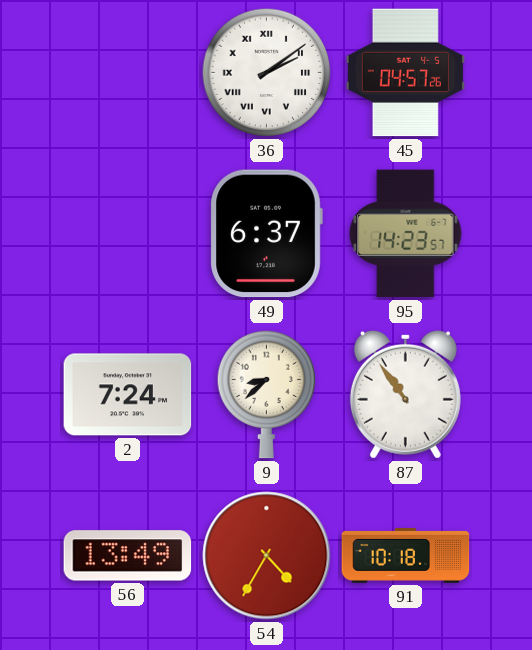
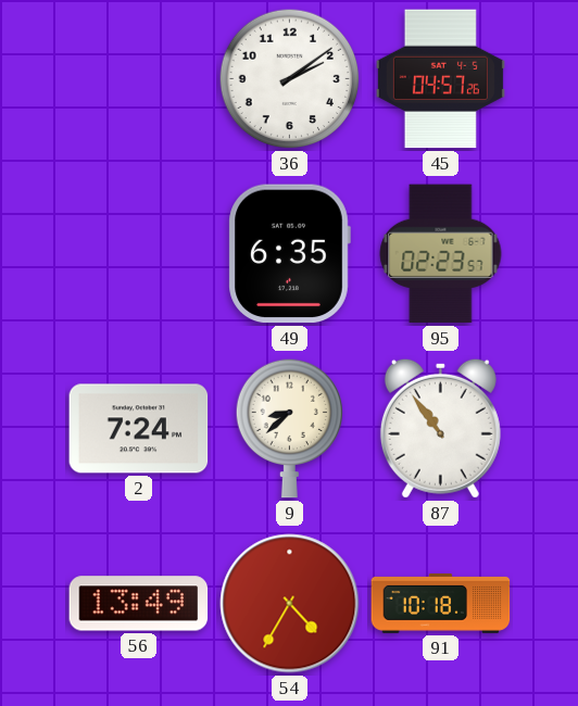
36 numerals: Roman -> Arabic
49: 6:37 -> 6:35
95: 14:23 -> 02:23
